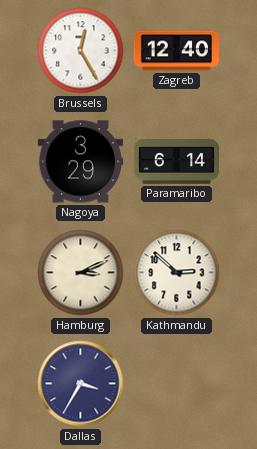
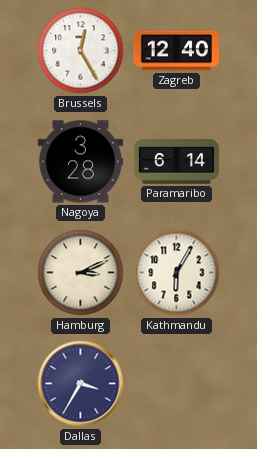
Nagoya: 3:29 -> 3:28
Kathmandu: 2:52 -> 6:05
